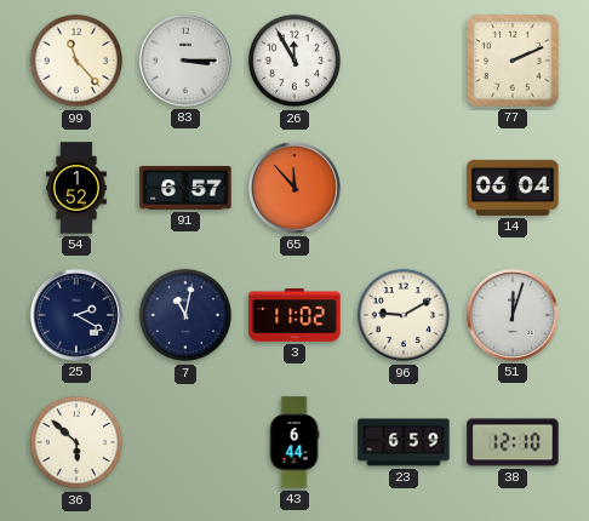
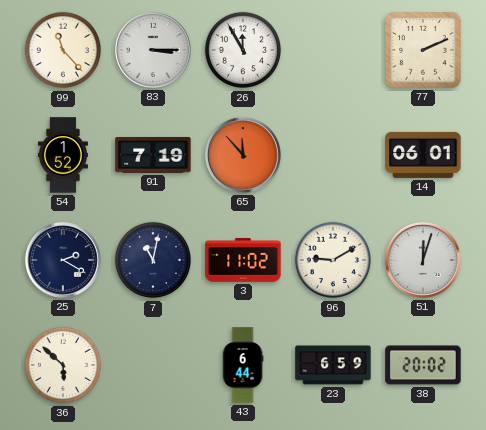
91: 6:57 -> 7:19
14: 06:04 -> 06:01
38: 12:10 -> 20:02
